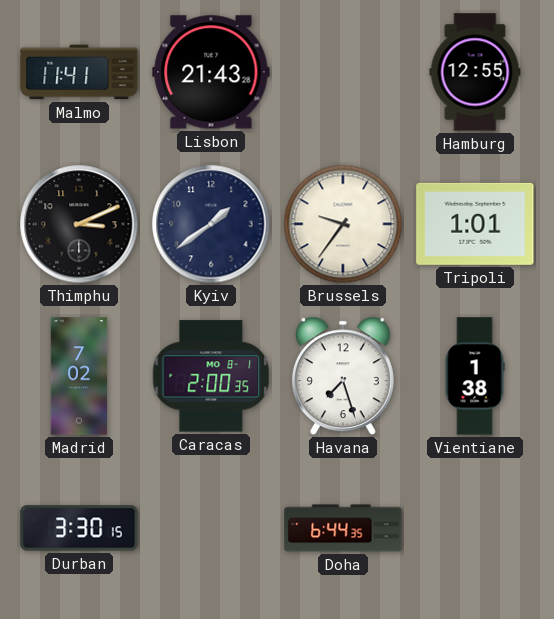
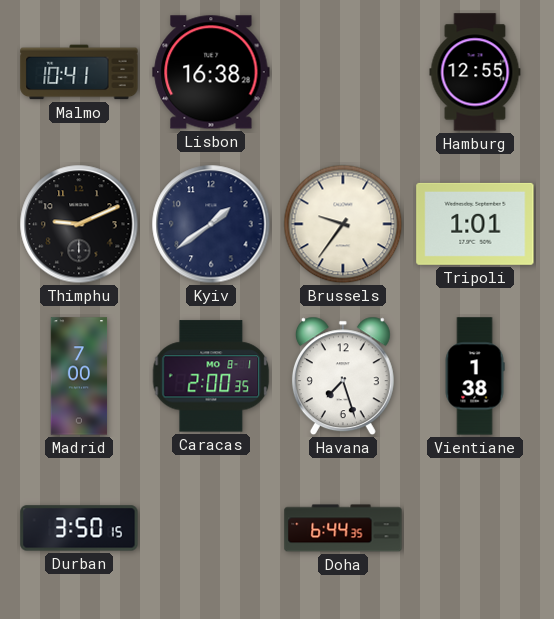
Malmo: 11:41 -> 10:41
Lisbon: 21:43 -> 16:38
Thimphu: 3:11 -> 9:11
Madrid: 7:02 -> 7:00
Durban: 3:30 -> 3:50
